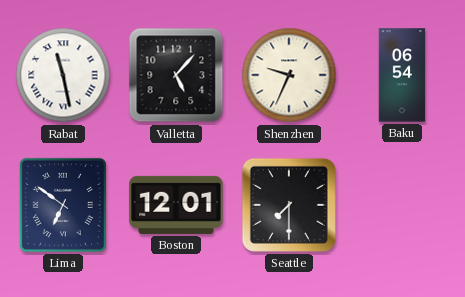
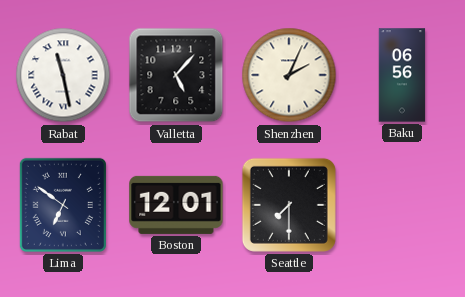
Shenzhen: 9:34 -> 2:04
Baku: 06:54 -> 06:56
